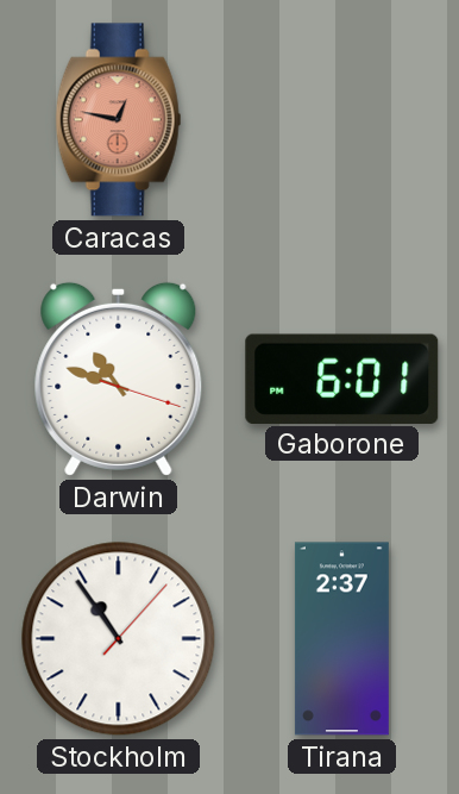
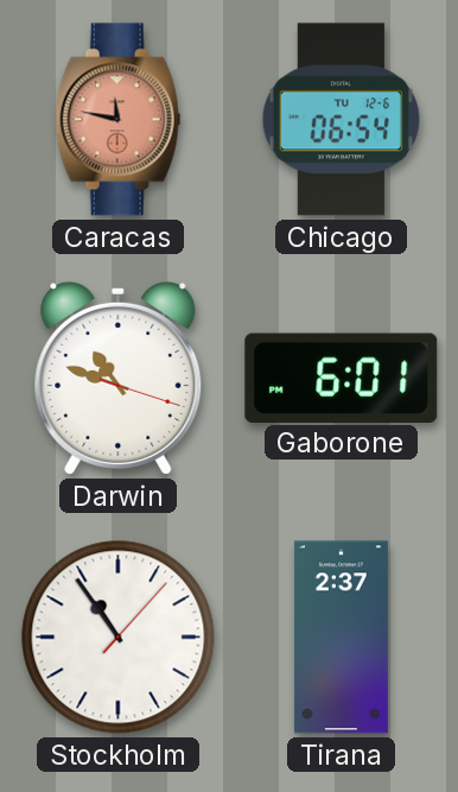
Caracas: 12:47 -> 11:47
Chicago: none -> 06:54
